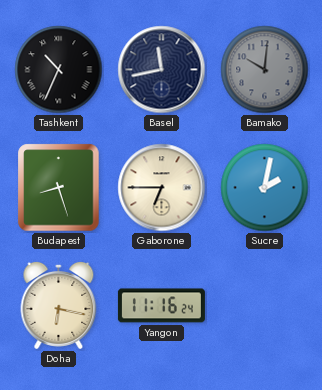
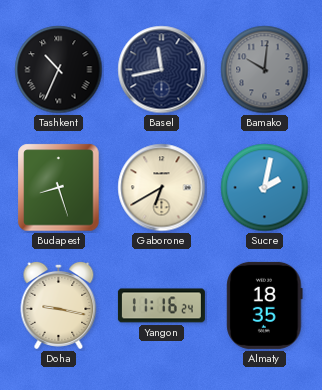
Gaborone: 6:45 -> 6:40
Doha: 6:17 -> 9:17
Almaty: none -> 18:35
